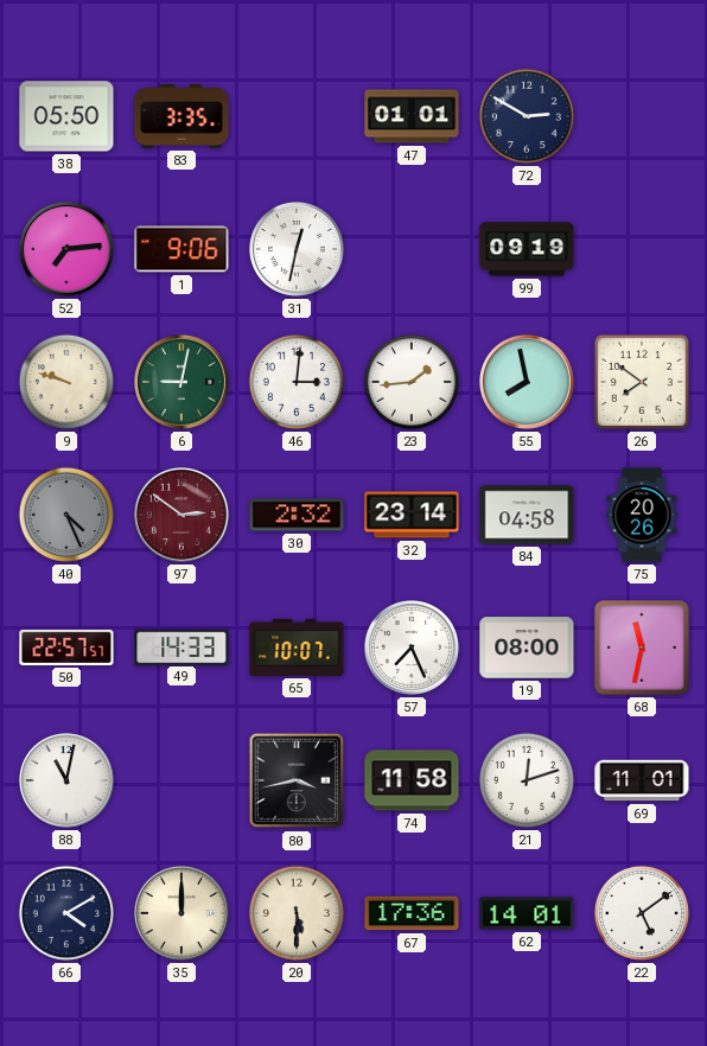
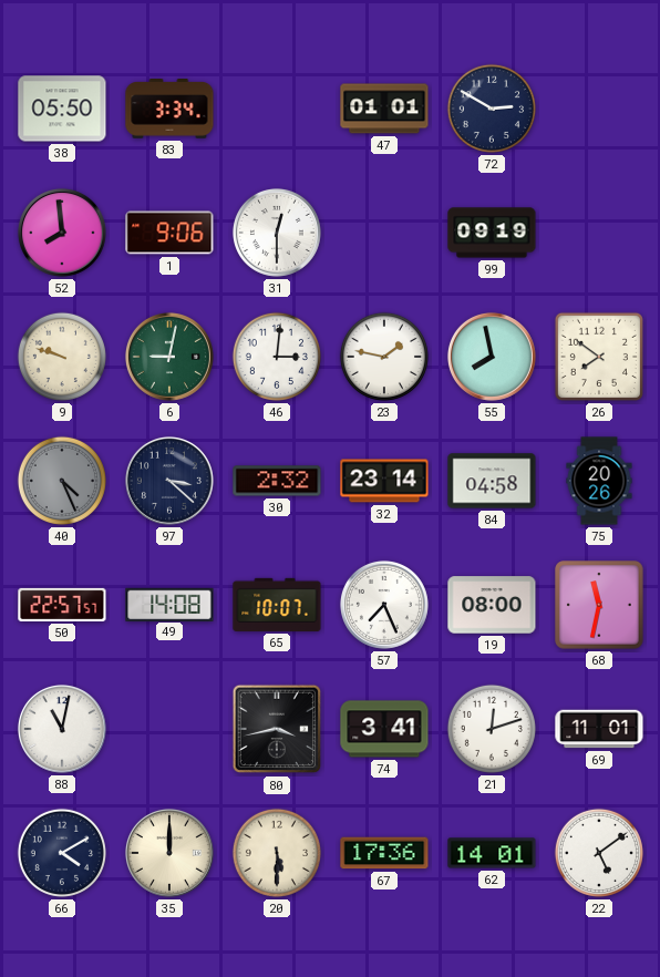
83: 3:35 -> 3:34
52: 7:14 -> 7:59
31: 12:32 -> 12:30
23: 1:44 -> 1:47
97: 2:51 -> 3:22
97 dial: burgundy -> navy
49: 14:33 -> 14:08
74: 11:58 -> 3:41
